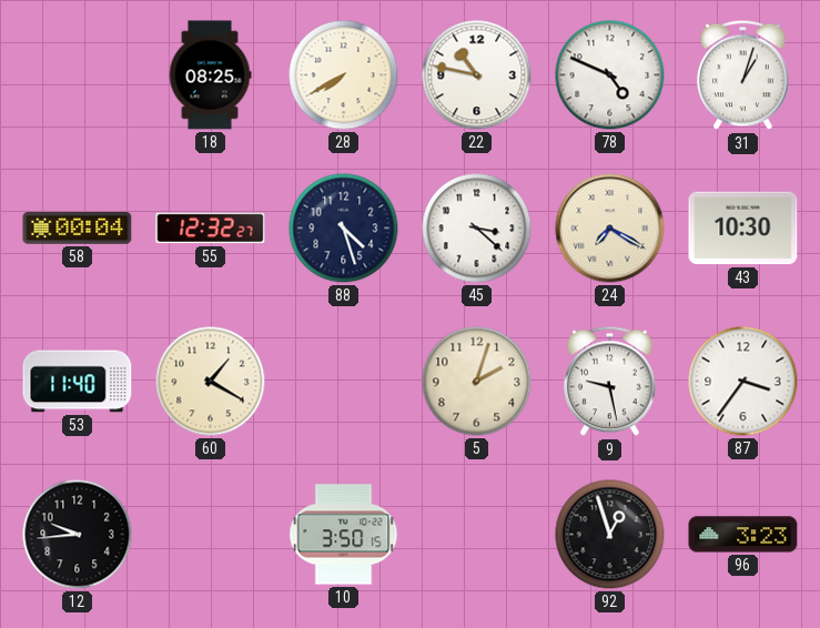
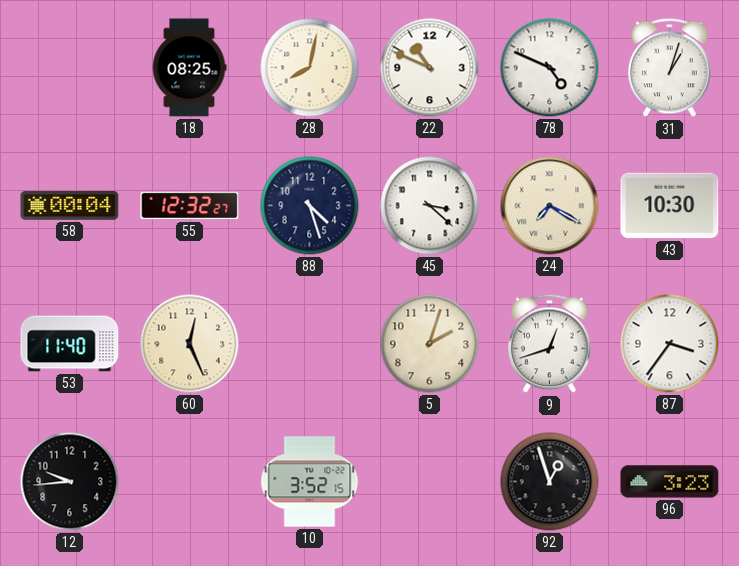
28: 7:40 -> 8:02
22: 10:47 -> 10:49
60: 1:20 -> 12:26
9: 9:28 -> 12:42
10: 3:50 -> 3:52
